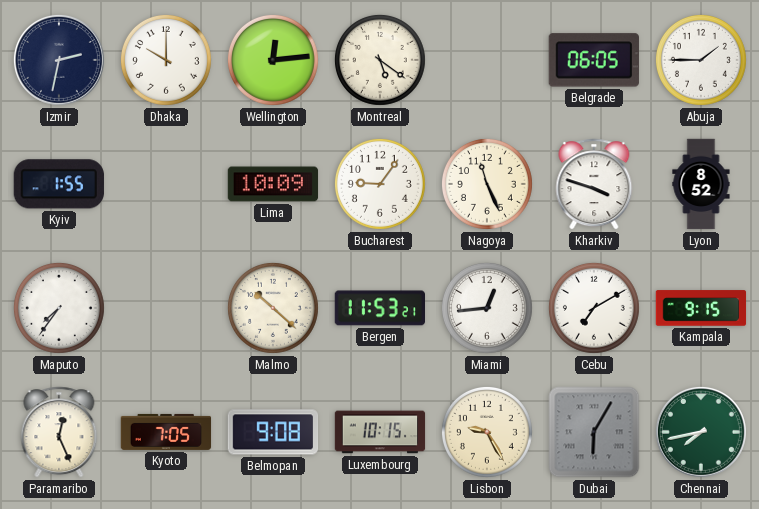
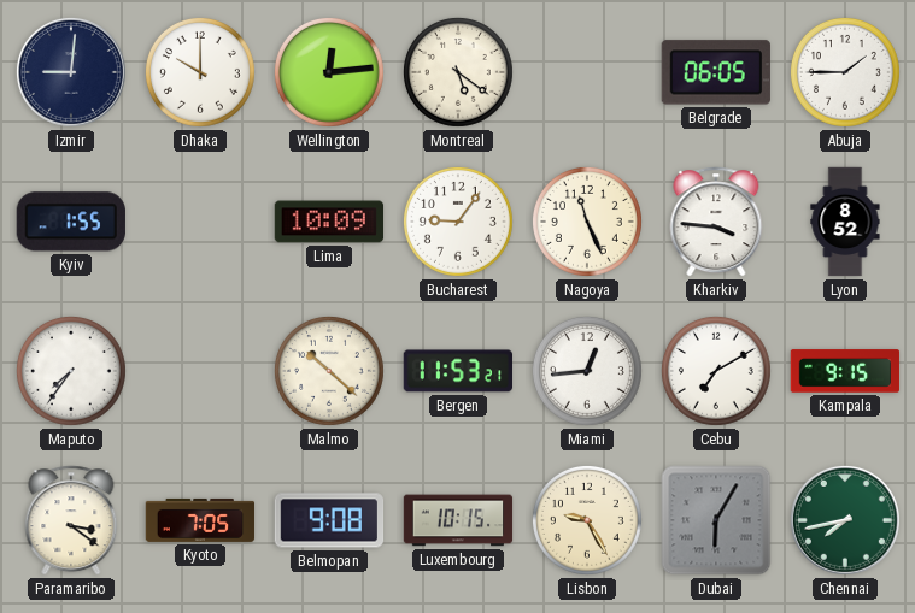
Izmir: 2:32 -> 9:01
Kharkiv: 3:48 -> 3:46
Paramaribo: 12:26 -> 3:21
